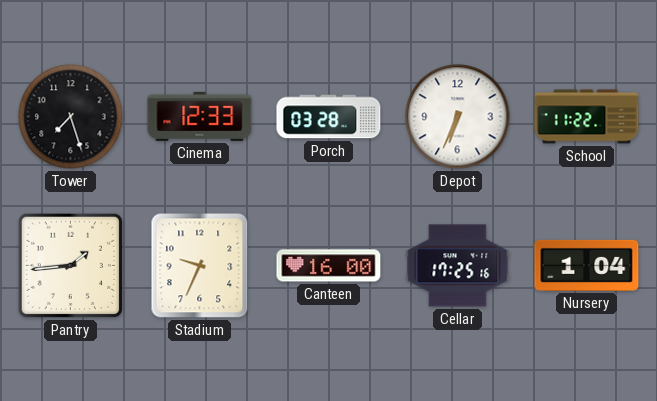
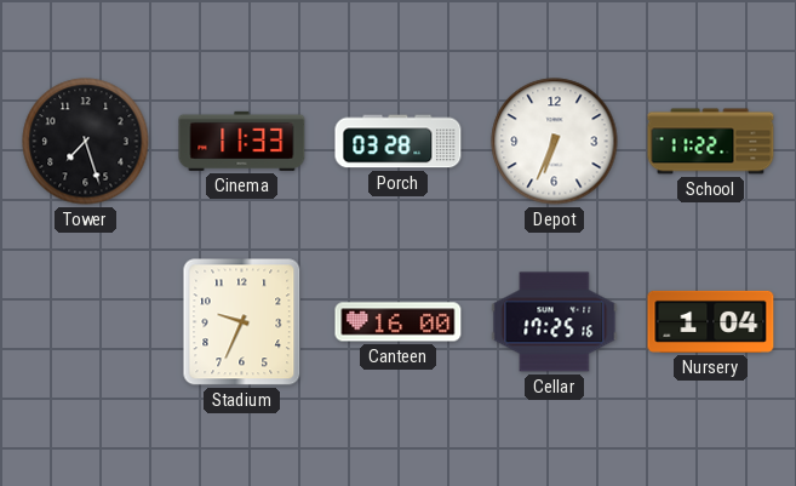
Cinema: 12:33 -> 11:33
Pantry: 1:44 -> none
